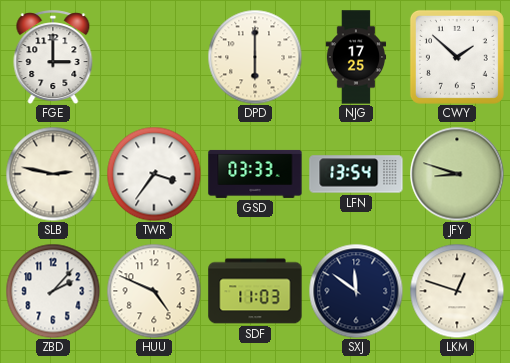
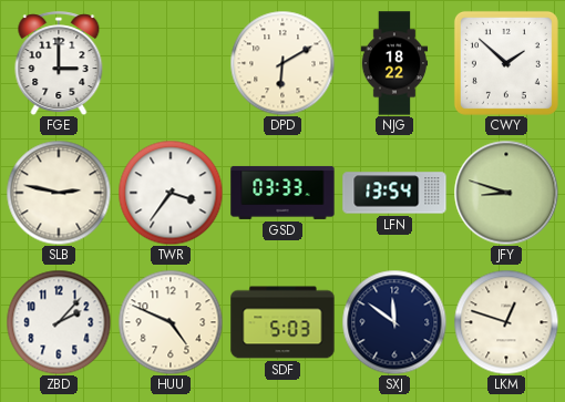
DPD: 6:00 -> 6:10
NJG: 17:25 -> 18:22
SDF: 11:03 -> 5:03
